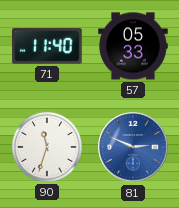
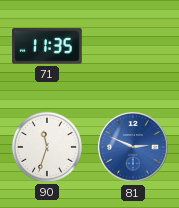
71: 11:40 -> 11:35
57: 05:33 -> none
